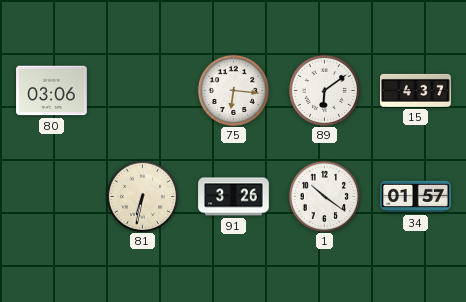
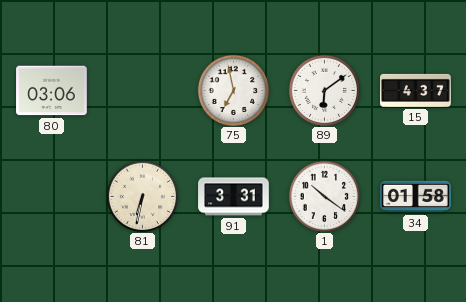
75: 6:16 -> 6:58
91: 3:26 -> 3:31
34: 01:57 -> 01:58
